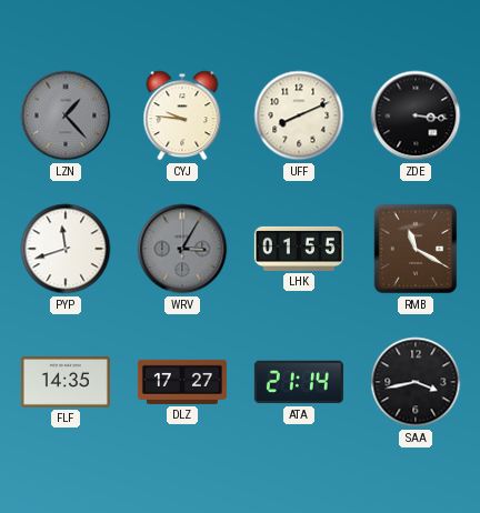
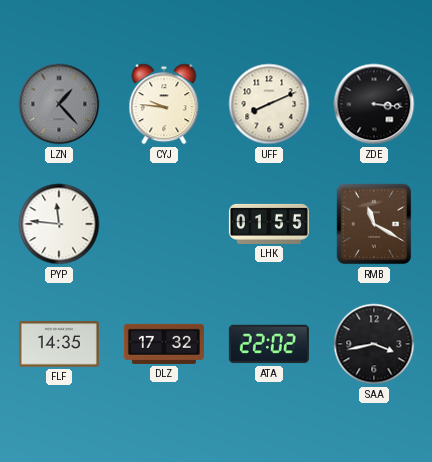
PYP: 11:42 -> 11:46
WRV: 3:05 -> none
DLZ: 17:27 -> 17:32
ATA: 21:14 -> 22:02
